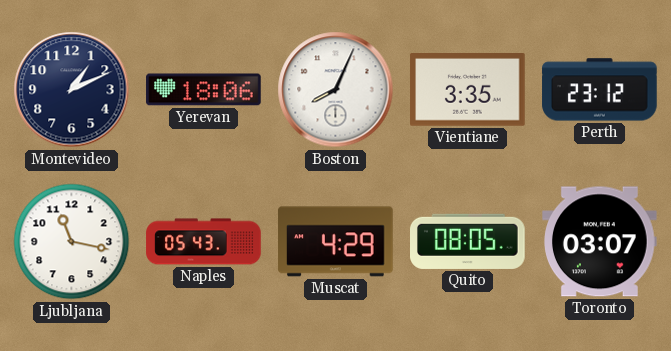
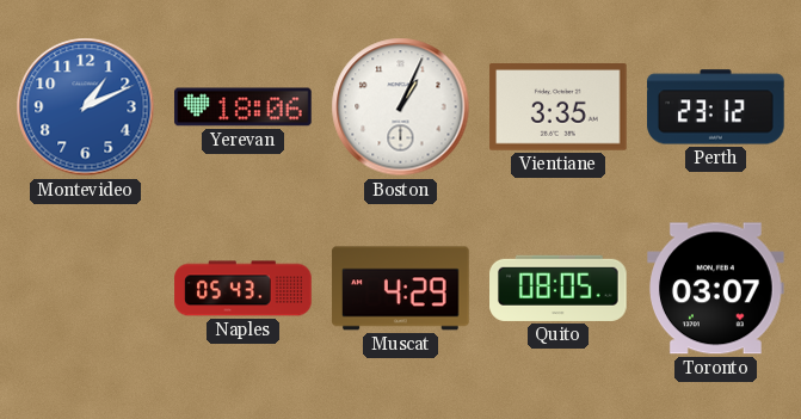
Montevideo dial: navy -> blue
Boston: 8:04 -> 1:04
Ljubljana: 11:17 -> none
